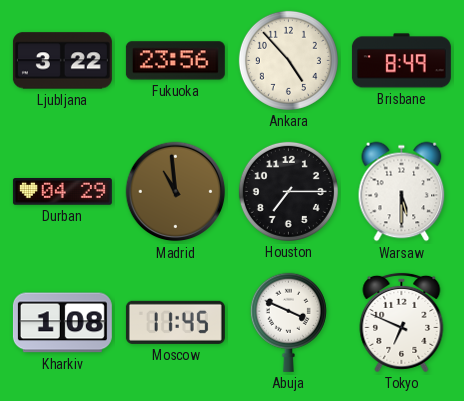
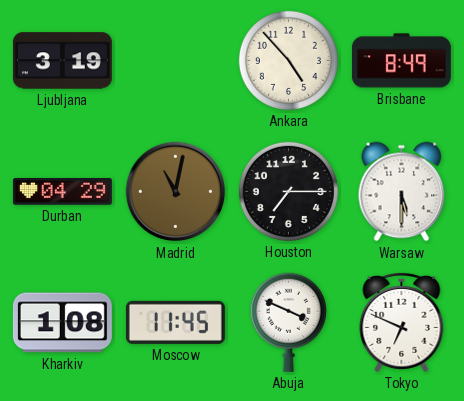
Ljubljana: 3:22 -> 3:19
Fukuoka: 23:56 -> none
Madrid: 10:59 -> 11:02
